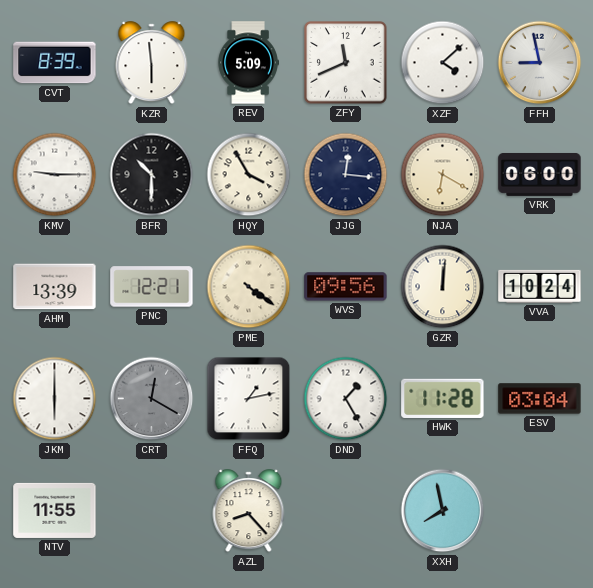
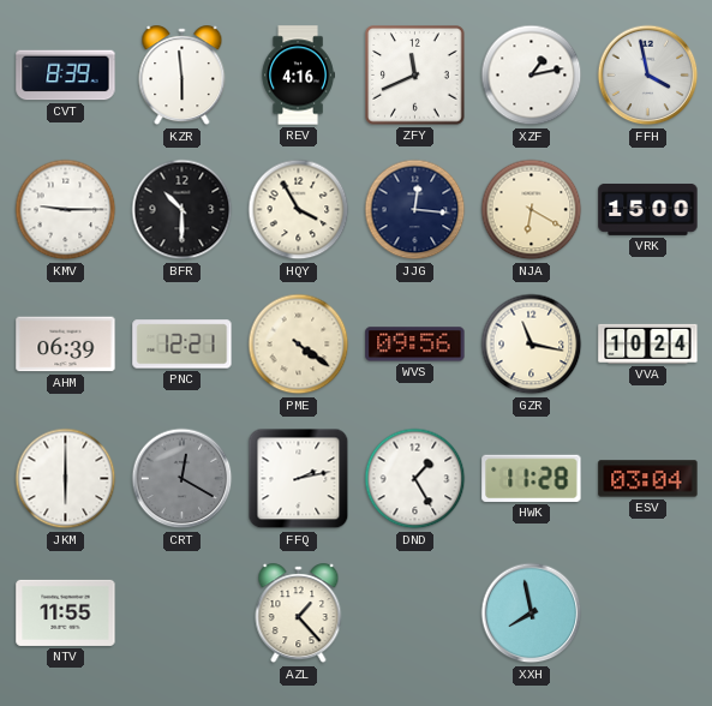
REV: 5:09 -> 4:16
XZF: 4:08 -> 1:13
FFH: 8:58 -> 3:58
VRK: 06:00 -> 15:00
AHM: 13:39 -> 06:39
GZR: 12:01 -> 11:17
FFQ: 1:13 -> 2:13
AZL: 8:23 -> 1:23
